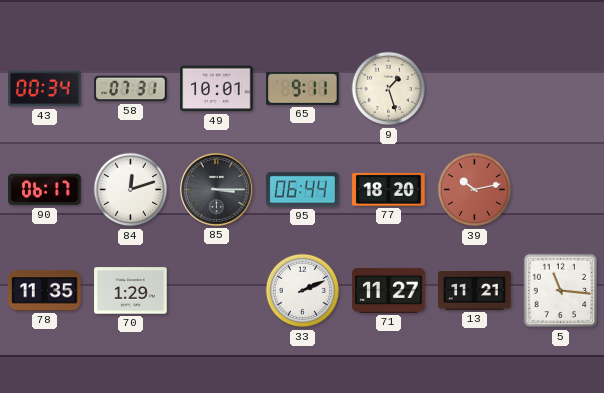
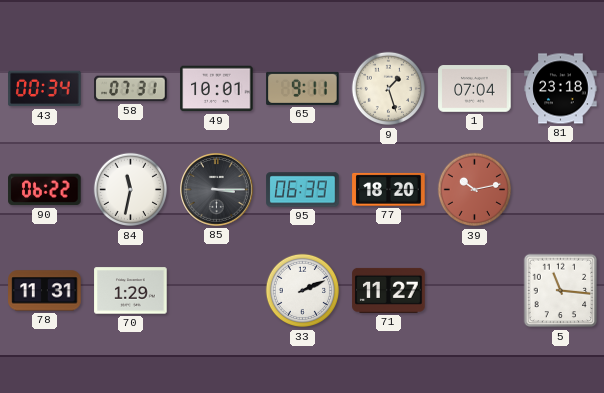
1: none -> 07:04
81: none -> 23:18
90: 06:17 -> 06:22
84: 12:12 -> 11:32
95: 06:44 -> 06:39
78: 11:35 -> 11:31
13: 11:21 -> none
